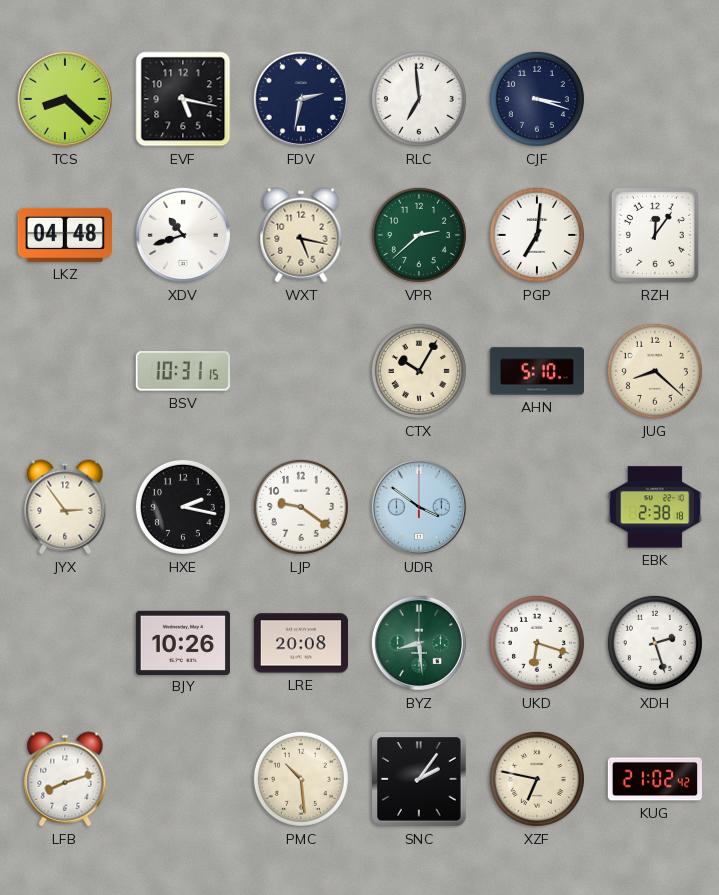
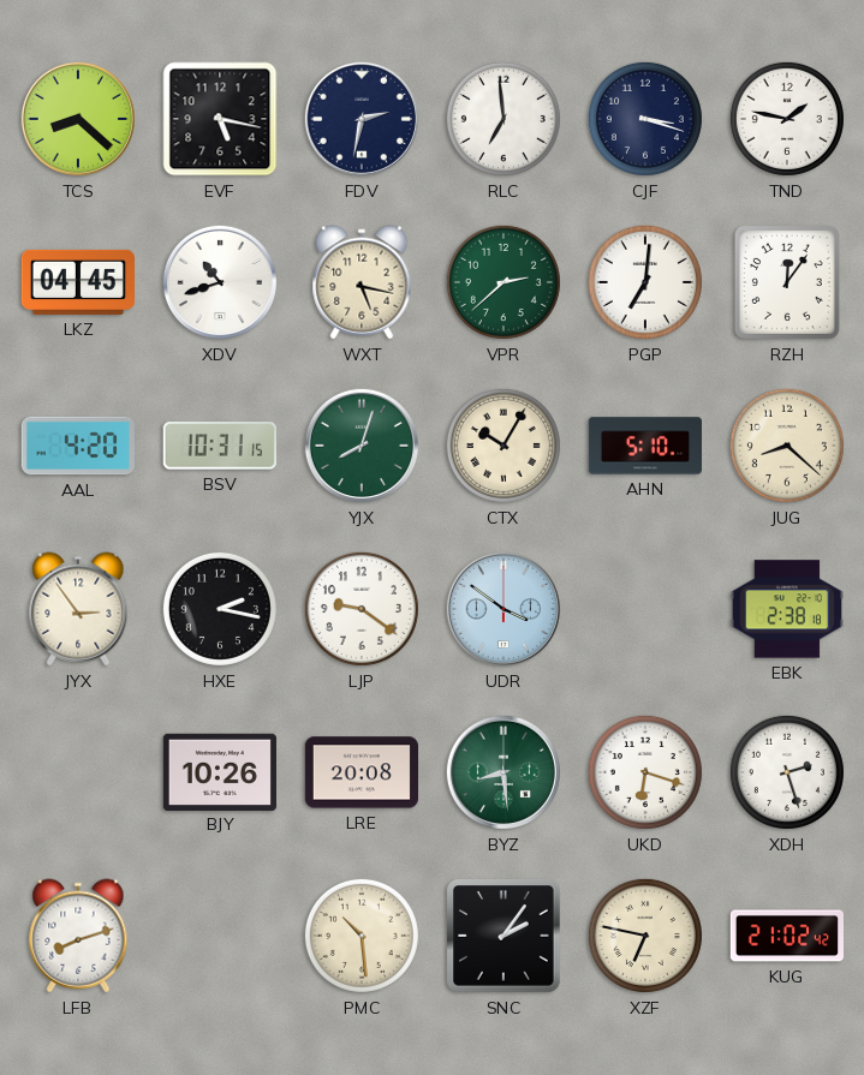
TND: none -> 1:47
LKZ: 04:48 -> 04:45
AAL: none -> 4:20
YJX: none -> 8:03
